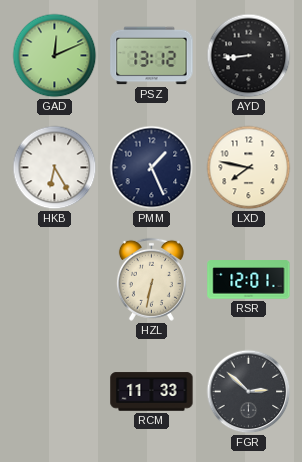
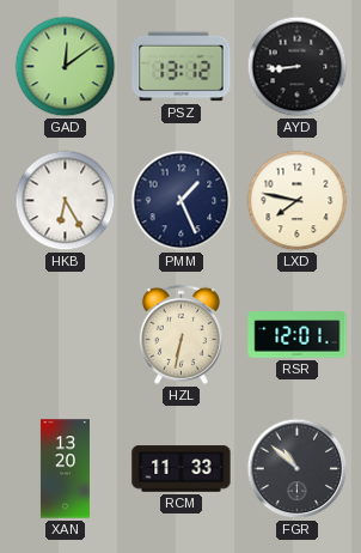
GAD: 12:11 -> 12:09
XAN: none -> 13:20
FGR: 2:52 -> 10:52
